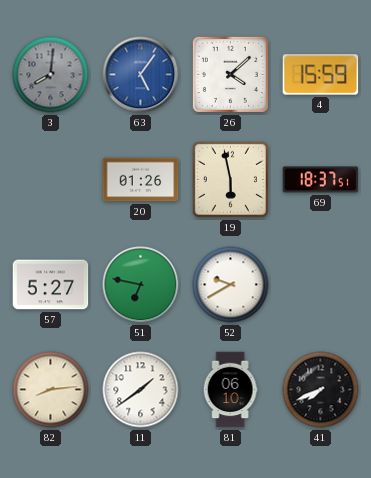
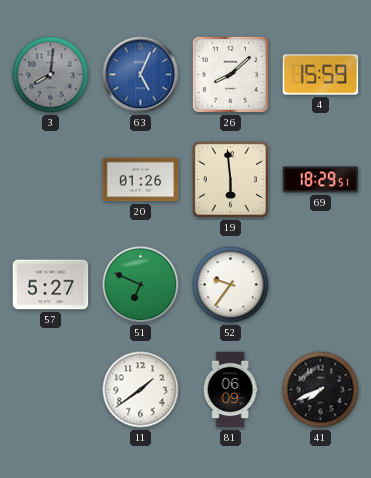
63: 5:06 -> 5:04
26: 4:08 -> 8:08
19: 5:58 -> 5:59
69: 18:37 -> 18:29
51: 6:47 -> 6:49
52: 9:40 -> 9:36
82: 8:14 -> none
81: 06:10 -> 06:09
